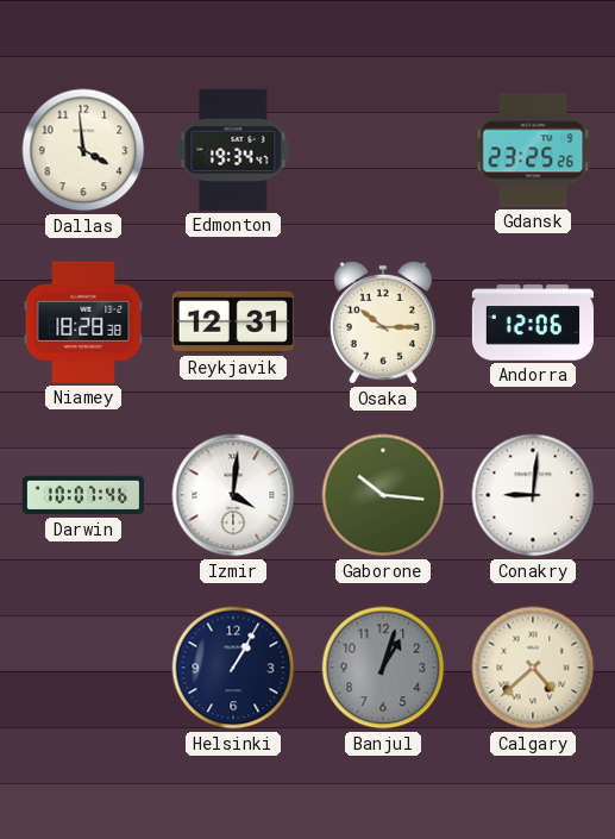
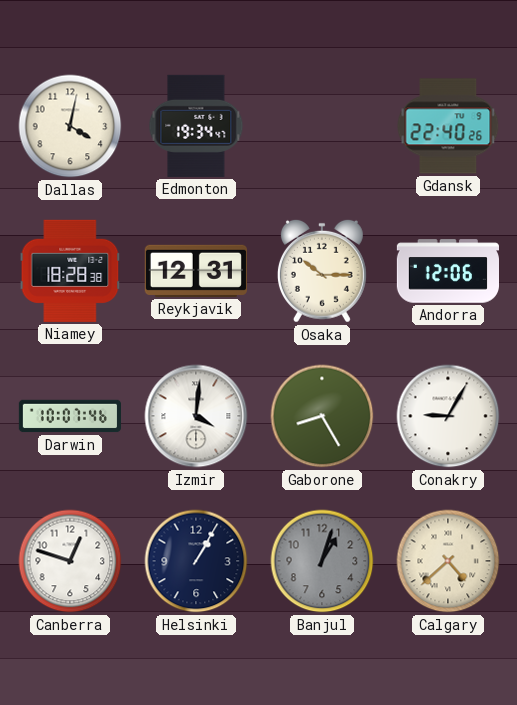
Dallas: 3:59 -> 4:02
Gdansk: 23:25 -> 22:40
Gaborone: 10:16 -> 8:25
Conakry: 9:01 -> 9:05
Canberra: none -> 12:48
